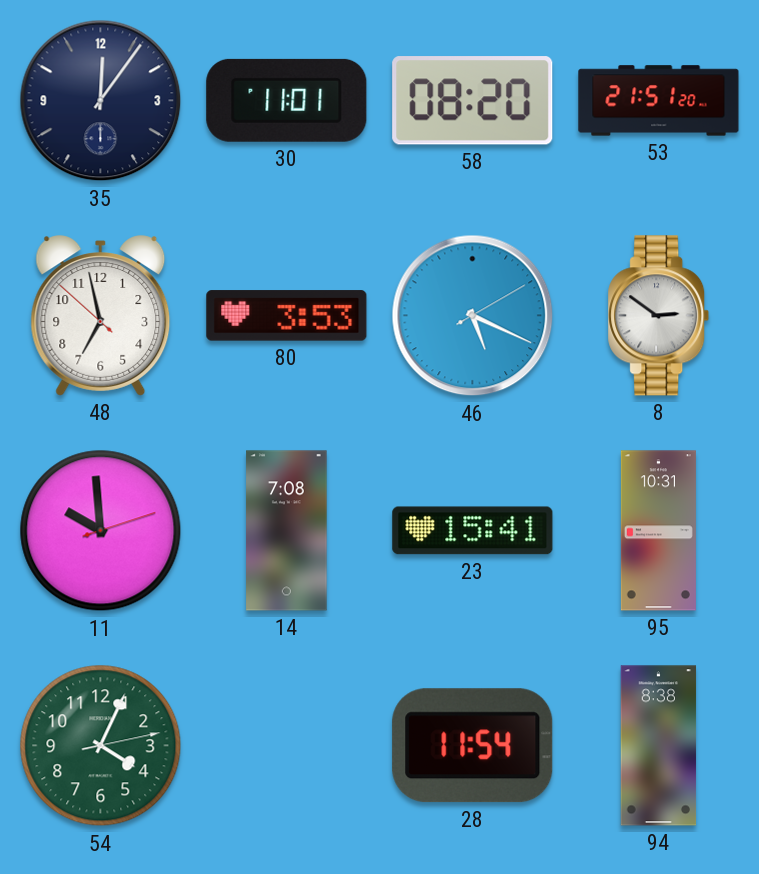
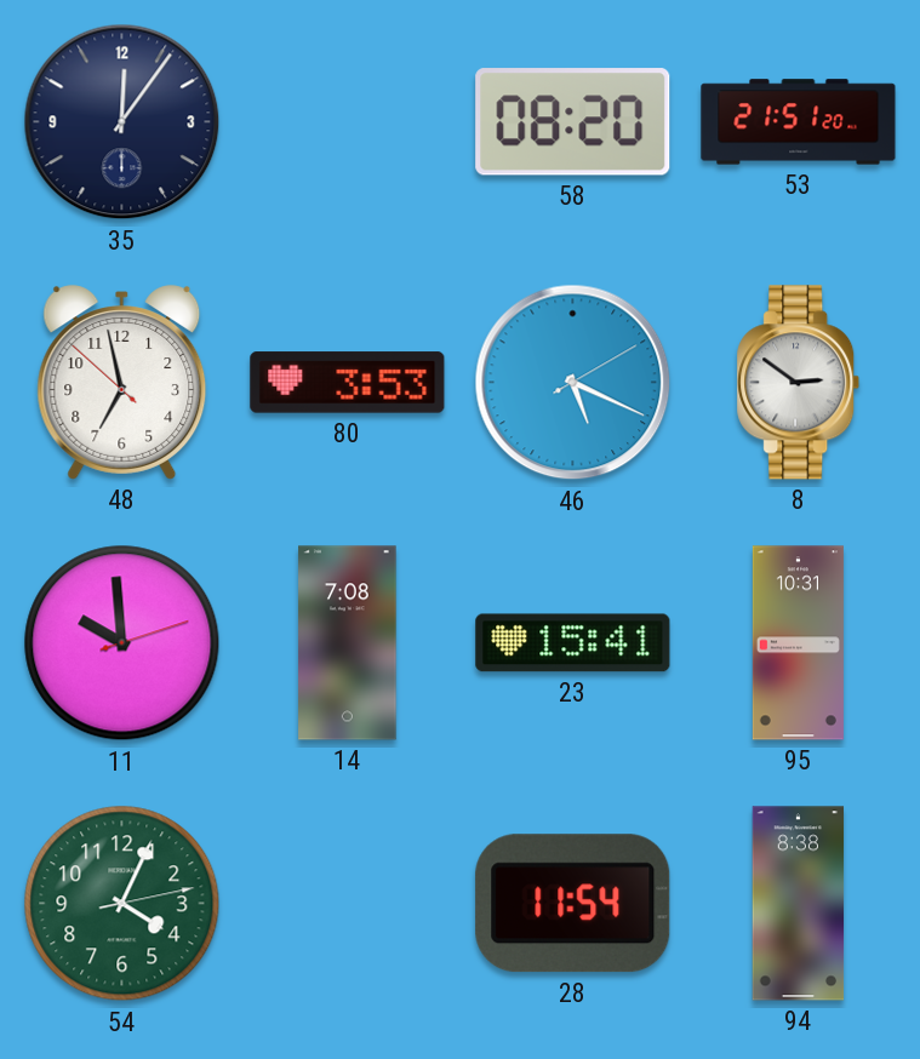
30: 11:01 -> none
